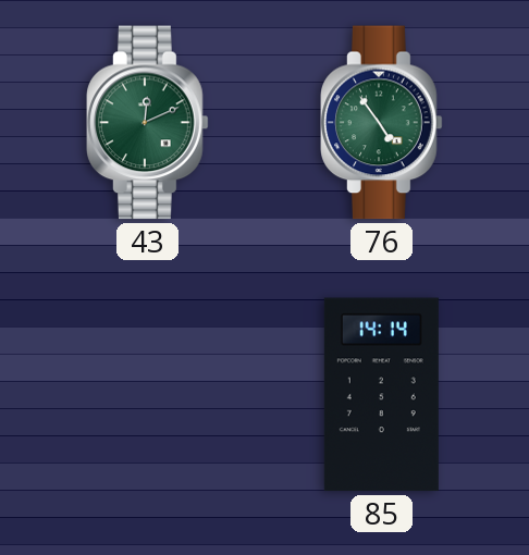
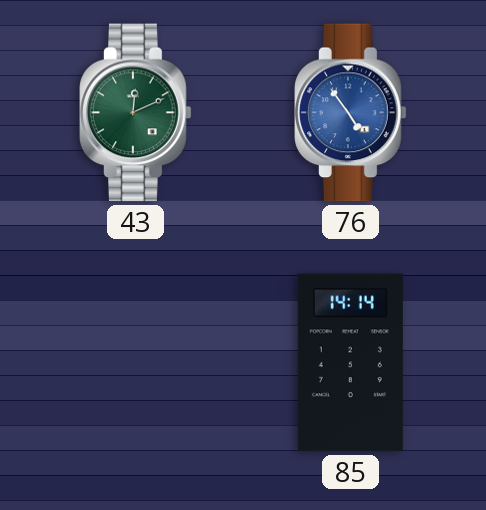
76 dial: green -> blue
